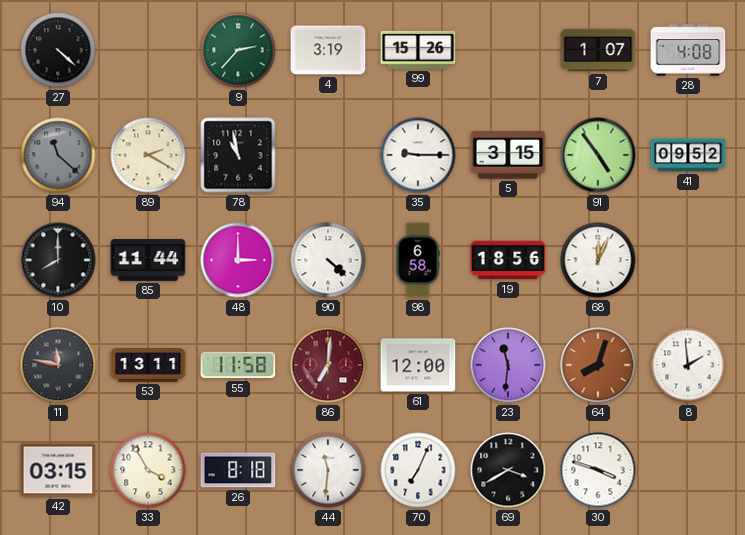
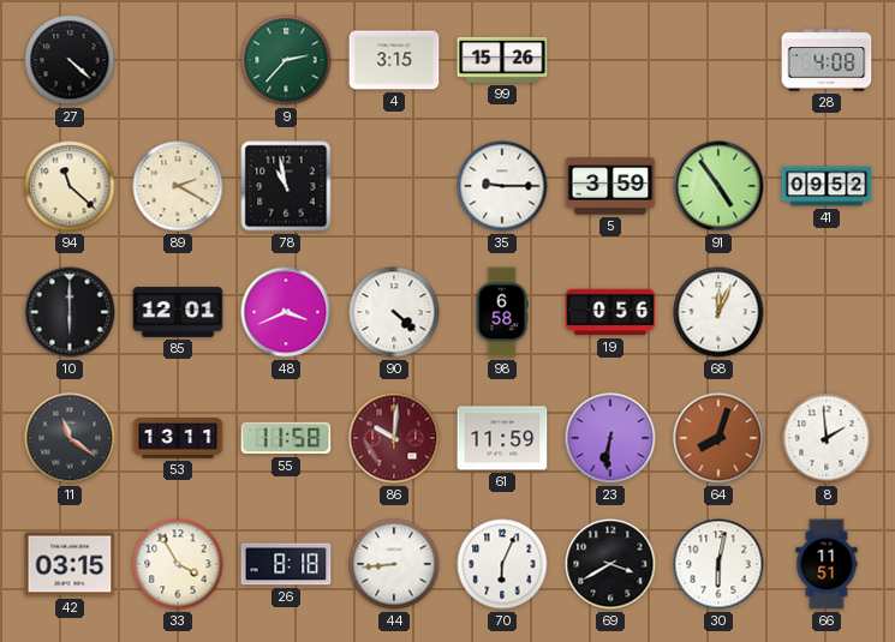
4: 3:19 -> 3:15
7: 1:07 -> none
94 dial: grey -> cream
5: 3:15 -> 3:59
10: 8:00 -> 6:00
85: 11:44 -> 12:01
48: 3:00 -> 3:41
19: 18:56 -> 0:56
11: 11:47 -> 11:21
86: 7:01 -> 10:01
61: 12:00 -> 11:59
23: 11:31 -> 6:31
44: 11:31 -> 8:44
70: 7:04 -> 6:04
30: 3:48 -> 6:02
66: none -> 11:51
